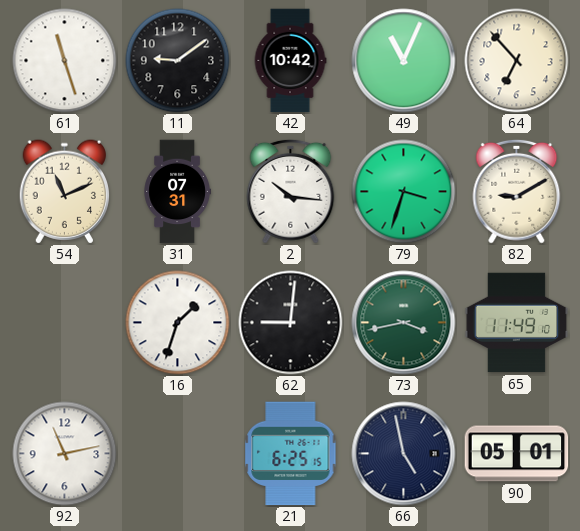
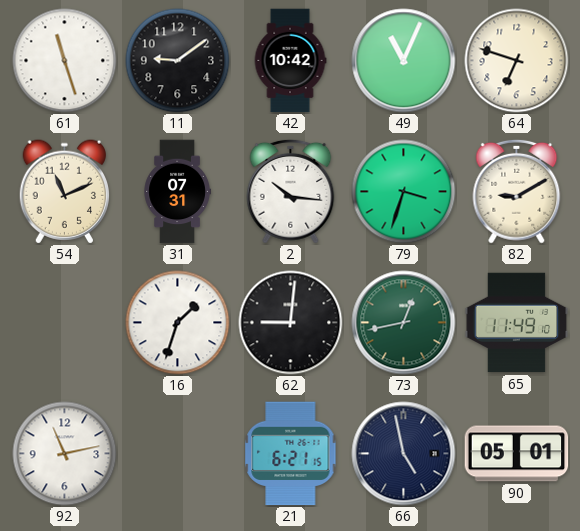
64: 6:53 -> 6:48
73: 3:43 -> 12:43
21: 6:25 -> 6:21
